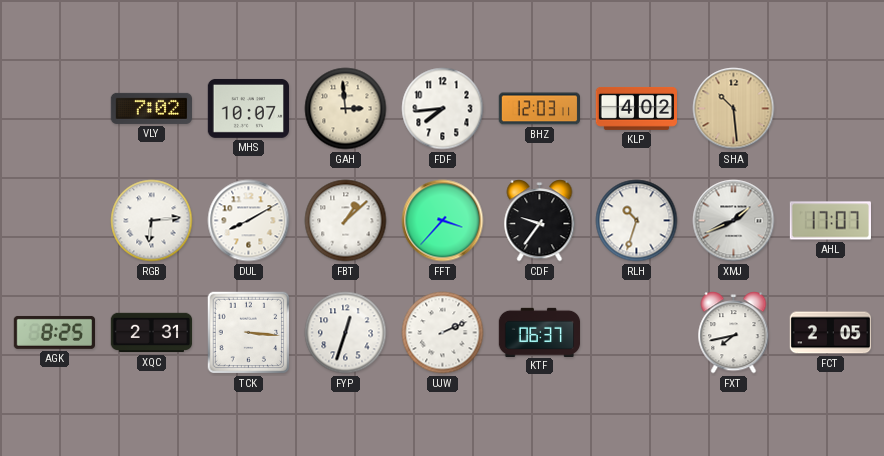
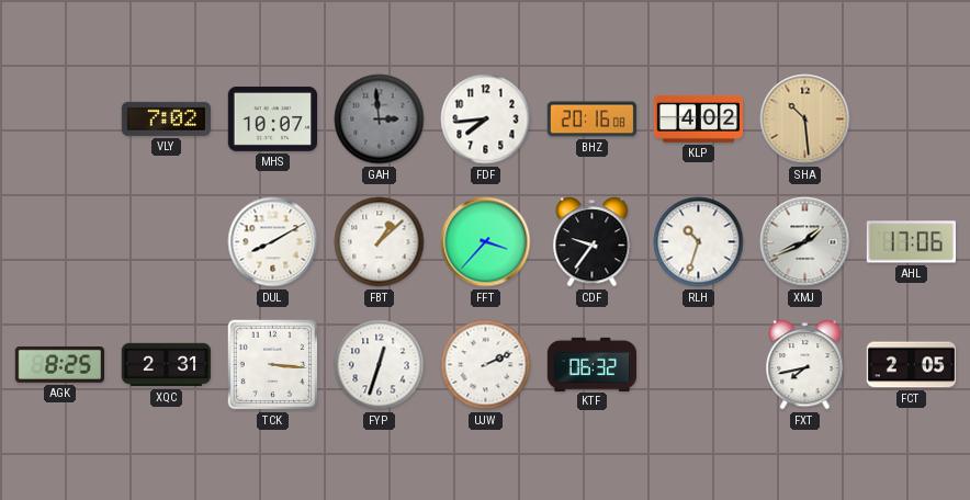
GAH dial: cream -> grey
BHZ: 12:03 -> 20:16
RGB: 6:14 -> none
AHL: 17:07 -> 17:06
KTF: 06:37 -> 06:32
